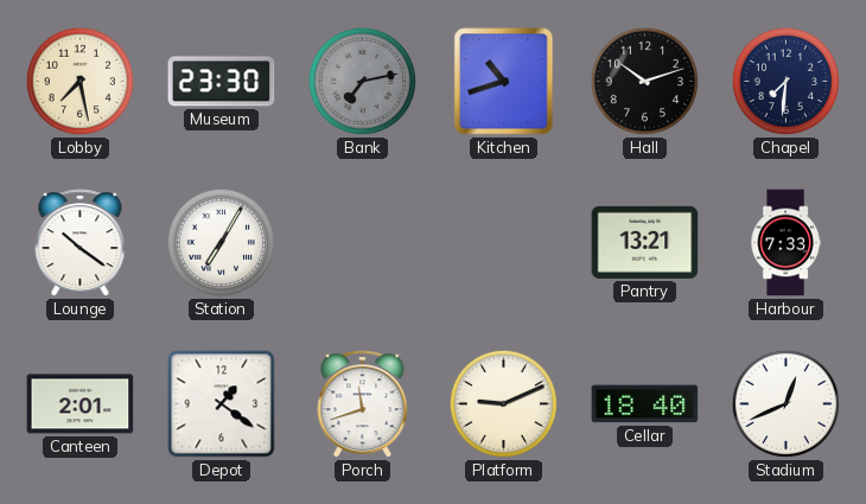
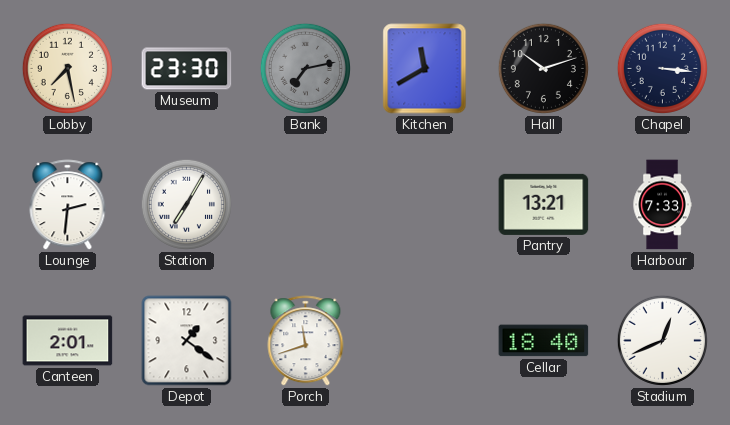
Kitchen: 10:42 -> 11:40
Chapel: 7:31 -> 3:16
Lounge: 10:21 -> 2:31
Platform: 9:11 -> none
